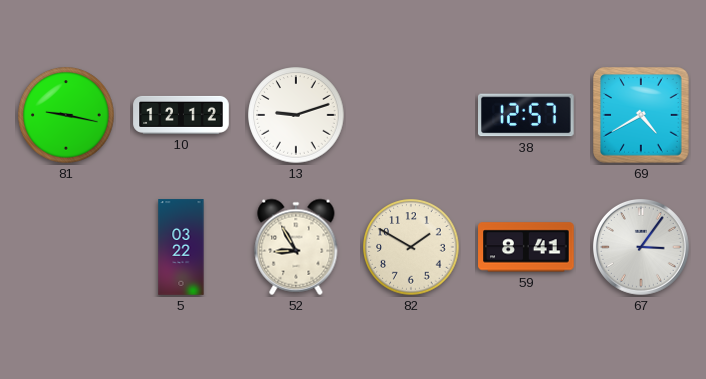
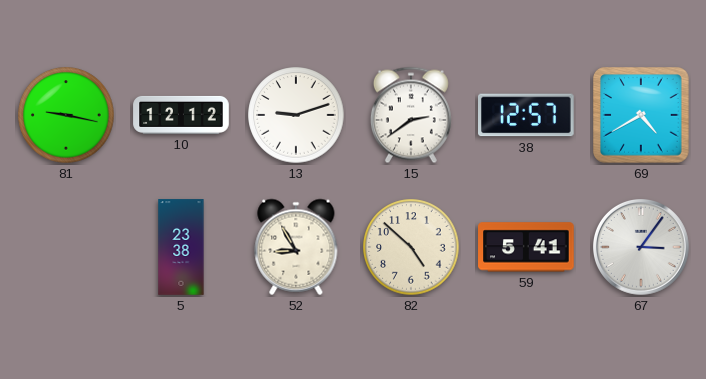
15: none -> 2:39
5: 03:22 -> 23:38
82: 1:50 -> 4:52
59: 8:41 -> 5:41
